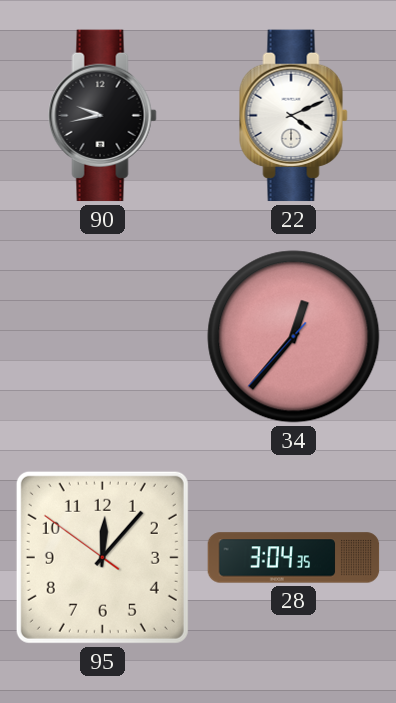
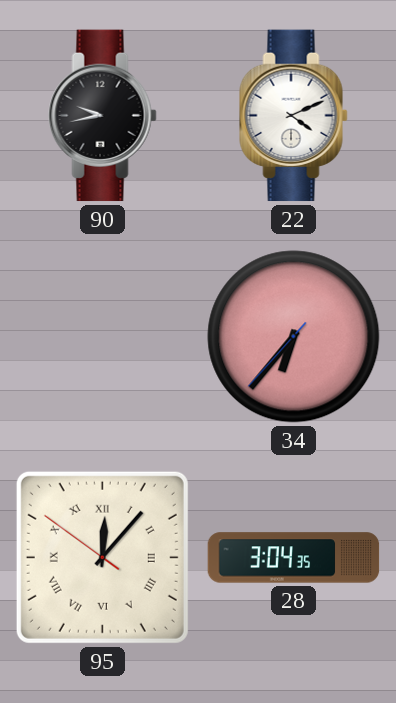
34: 12:36 -> 6:36
95 numerals: Arabic -> Roman
